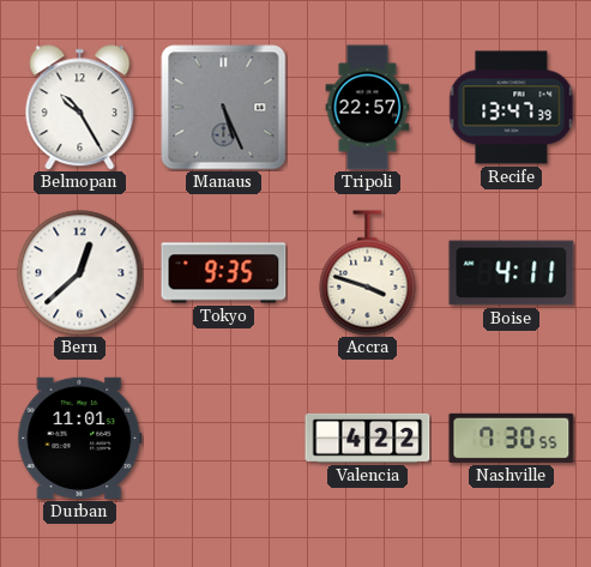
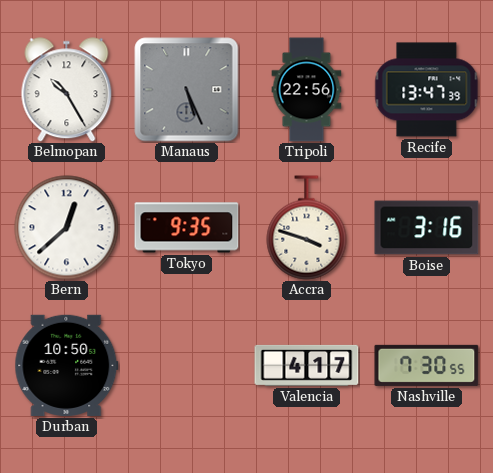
Tripoli: 22:57 -> 22:56
Boise: 4:11 -> 3:16
Durban: 11:01 -> 10:50
Valencia: 4:22 -> 4:17
